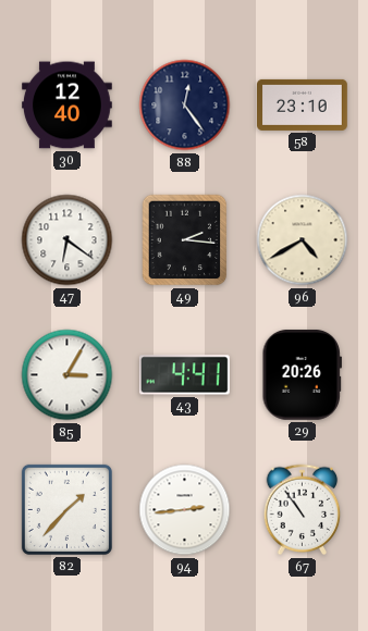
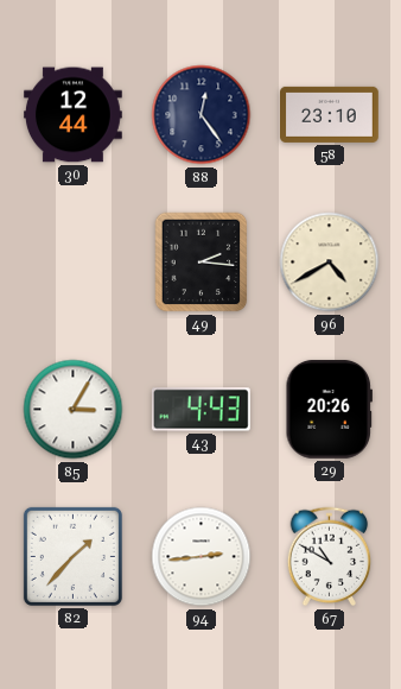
30: 12:40 -> 12:44
47: 6:21 -> none
43: 4:41 -> 4:43
67: 10:54 -> 10:50
